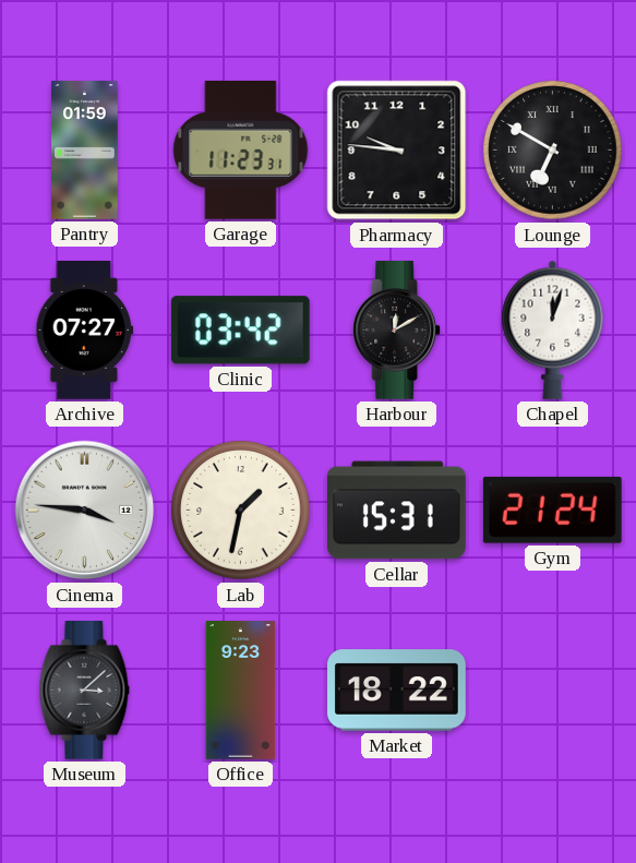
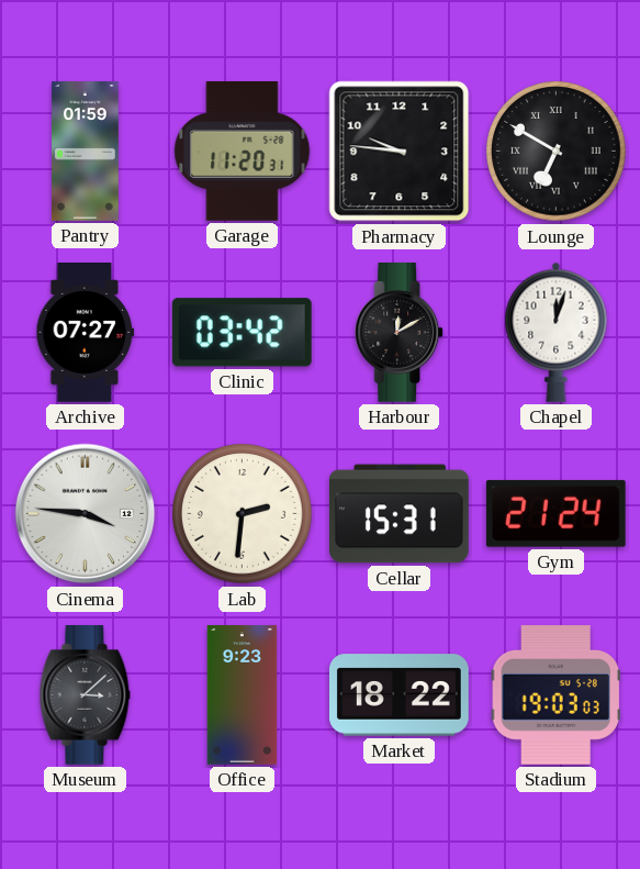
Garage: 11:23 -> 11:20
Lab: 1:32 -> 2:31
Stadium: none -> 19:03
